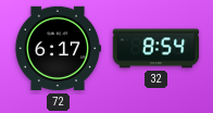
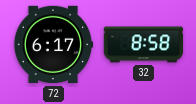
32: 8:54 -> 8:58
